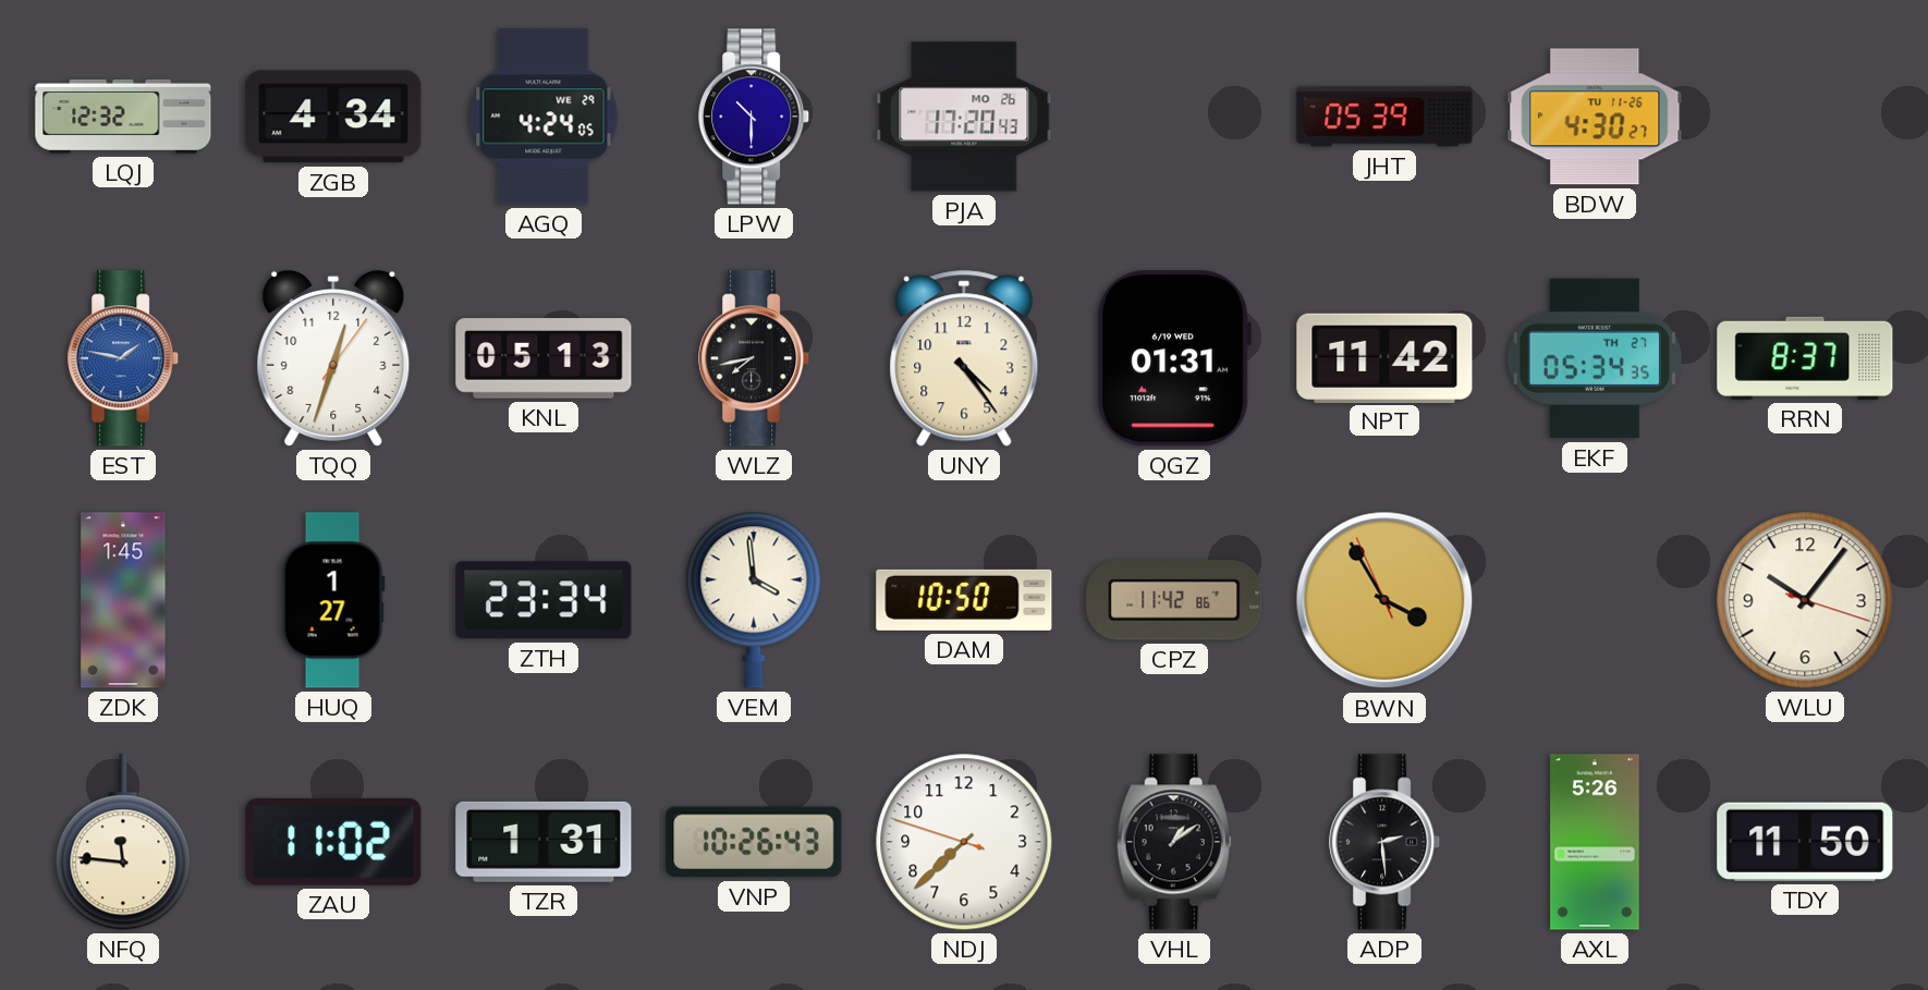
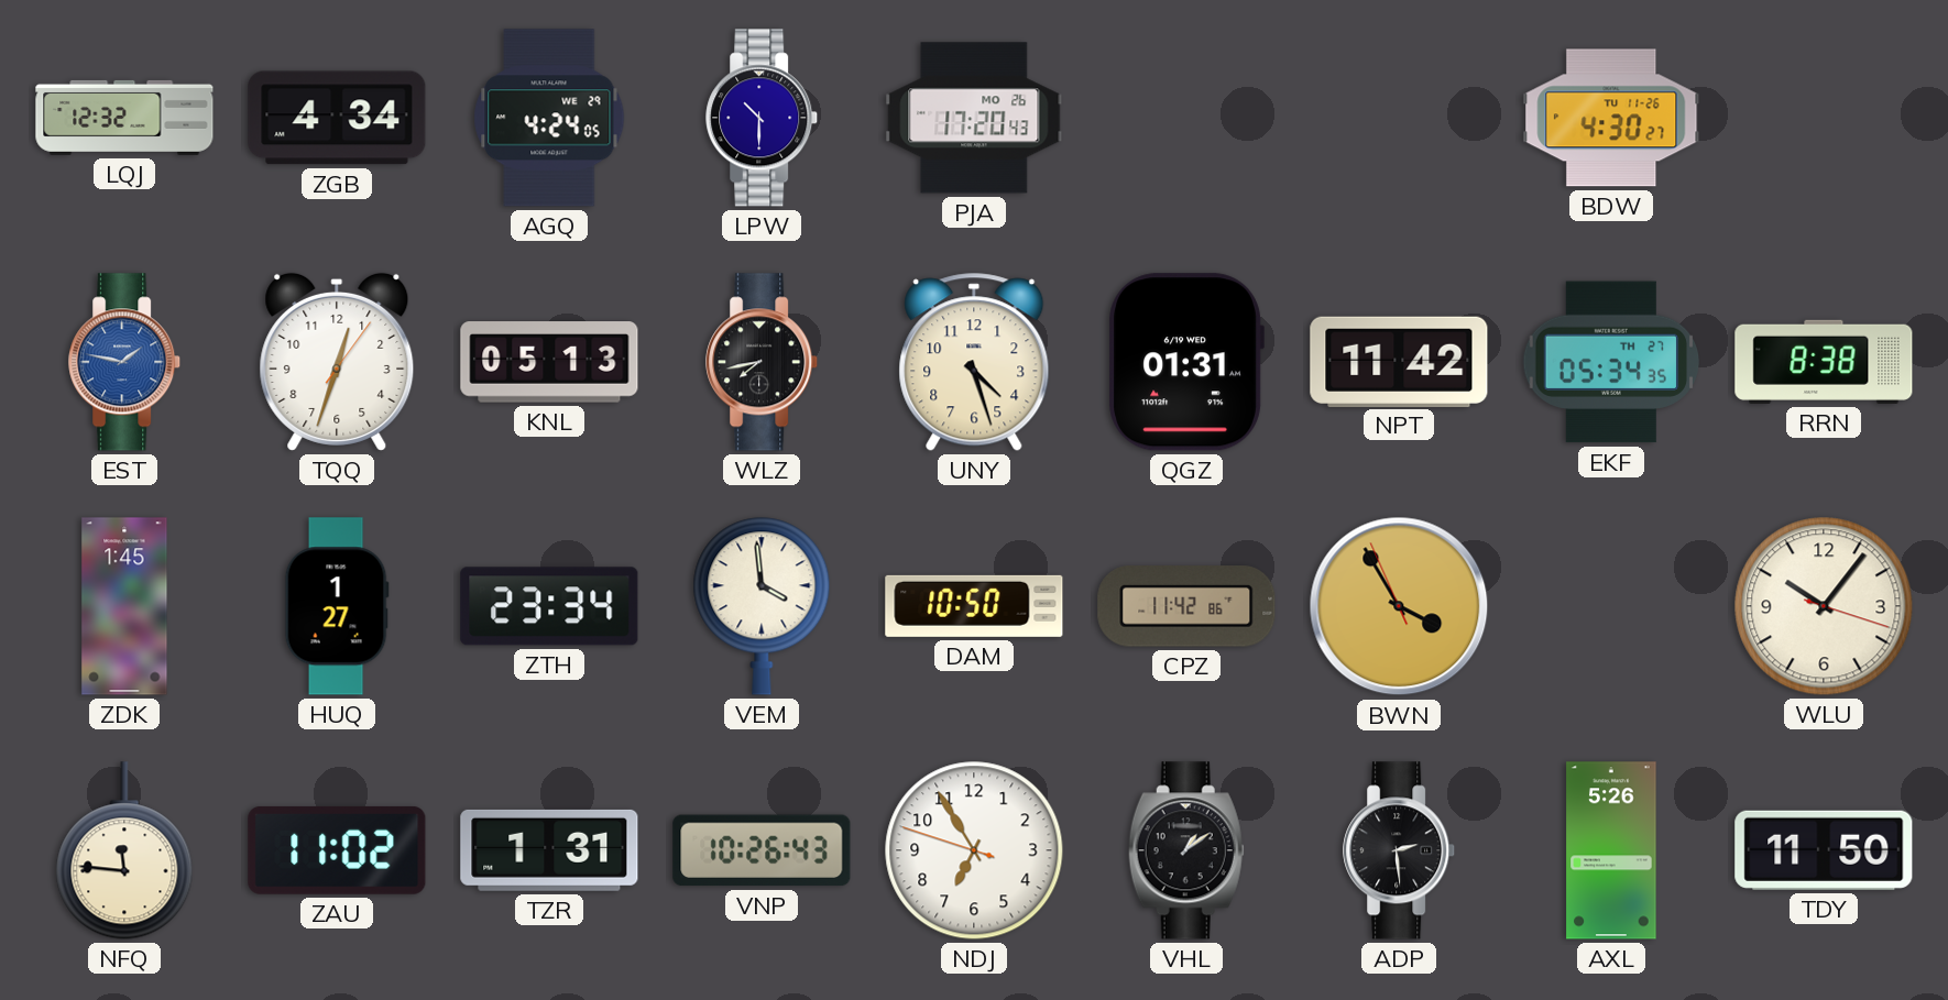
JHT: 05:39 -> none
UNY: 4:24 -> 4:27
RRN: 8:37 -> 8:38
NDJ: 7:37 -> 6:54
